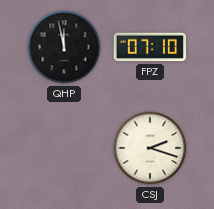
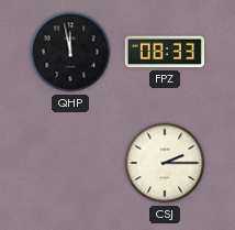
FPZ: 07:10 -> 08:33
CSJ: 2:18 -> 2:15
